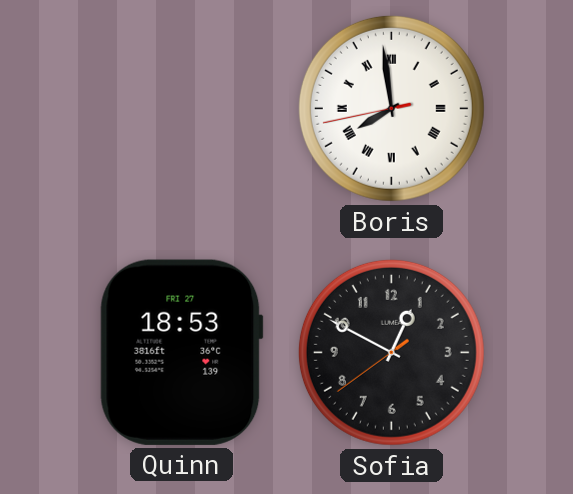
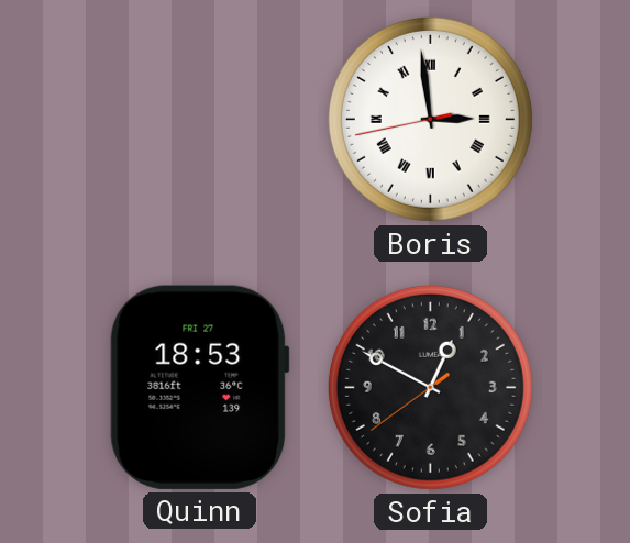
Boris: 7:58 -> 2:58
